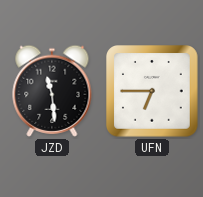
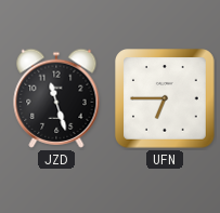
JZD: 11:29 -> 11:27
